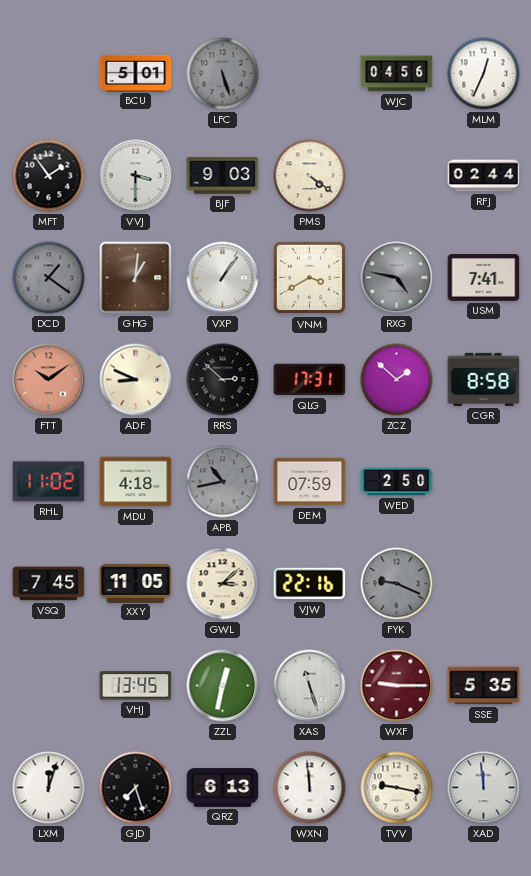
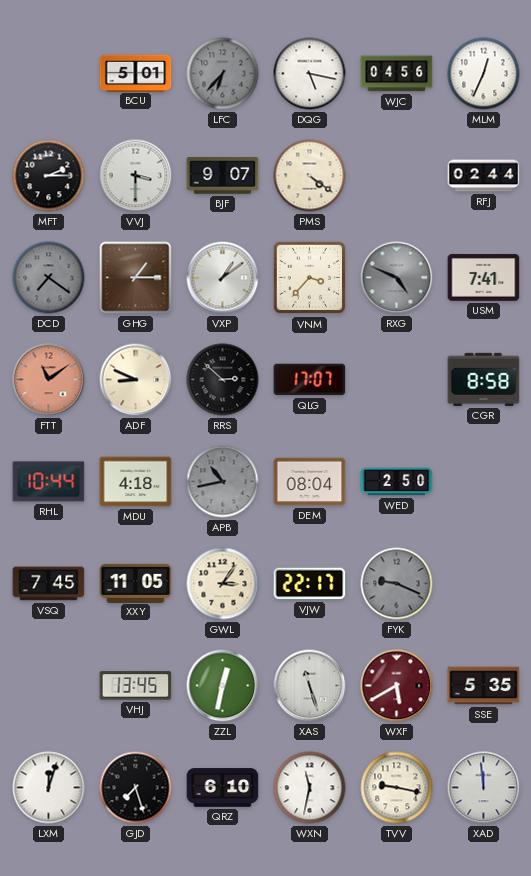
LFC: 5:27 -> 6:37
DQG: none -> 5:17
MFT: 1:54 -> 2:15
BJF: 9:03 -> 9:07
DCD: 1:21 -> 7:21
GHG: 1:01 -> 1:15
VXP: 1:06 -> 1:09
VNM: 3:40 -> 3:37
RXG: 4:47 -> 4:49
FTT: 10:09 -> 11:09
QLG: 17:31 -> 17:07
ZCZ: 1:52 -> none
RHL: 11:02 -> 10:44
DEM: 07:59 -> 08:04
GWL: 3:08 -> 3:06
VJW: 22:16 -> 22:17
WXF: 9:15 -> 5:40
QRZ: 6:13 -> 6:10
WXN: 11:59 -> 11:32
